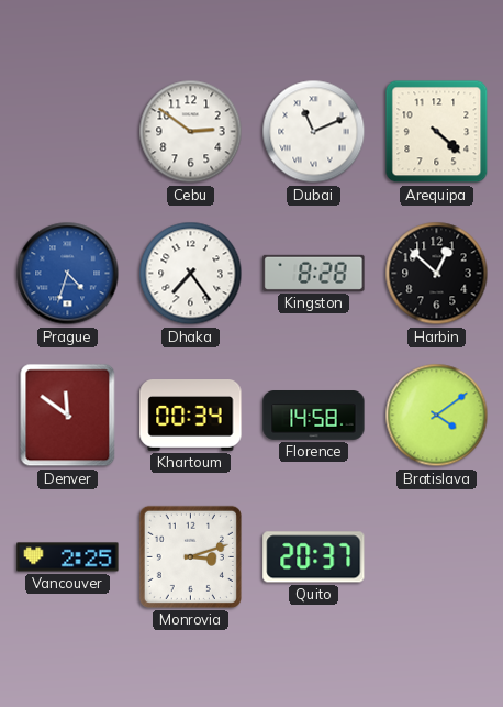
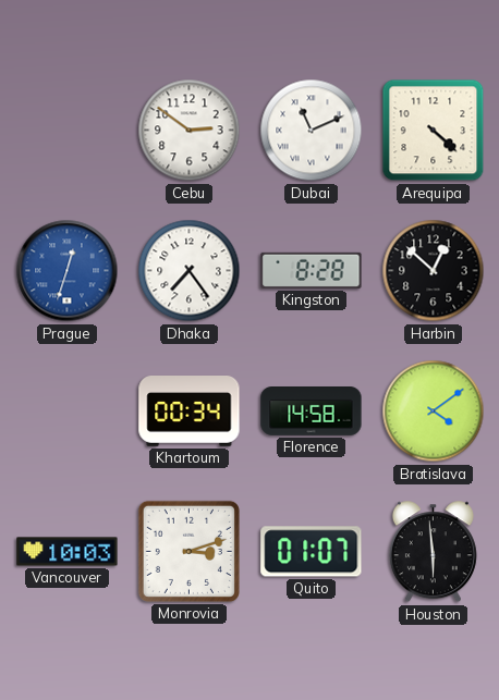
Prague: 4:33 -> 12:33
Denver: 11:51 -> none
Vancouver: 2:25 -> 10:03
Quito: 20:37 -> 01:07
Houston: none -> 5:59
